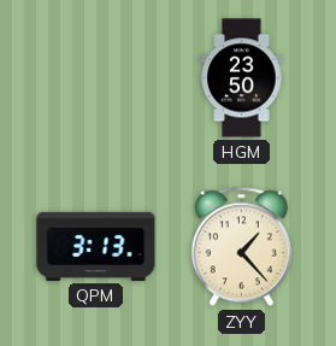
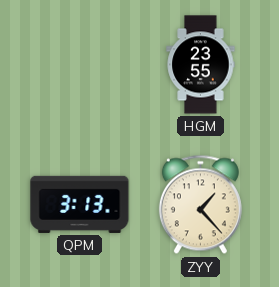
HGM: 23:50 -> 23:55
